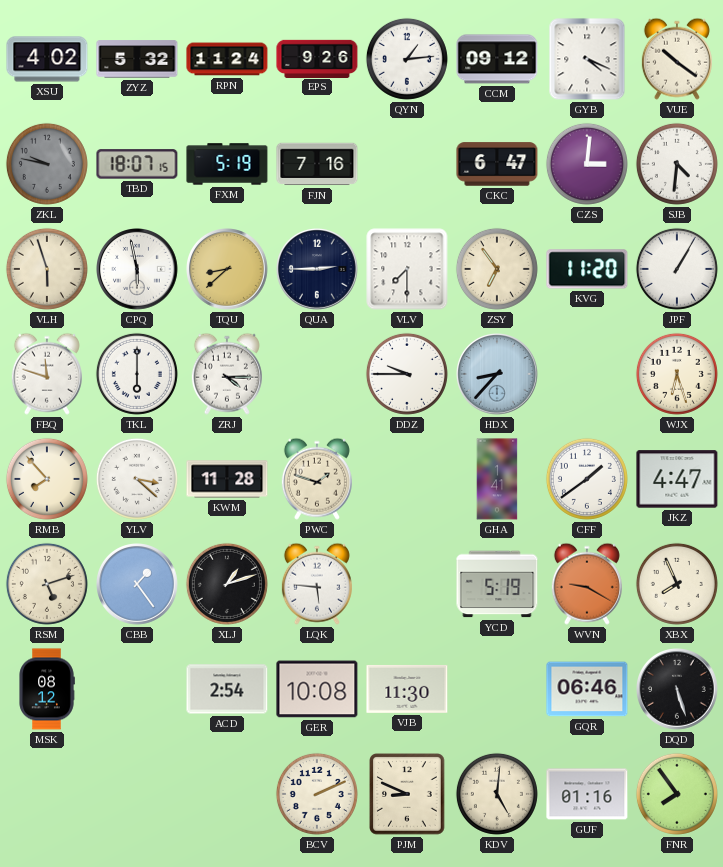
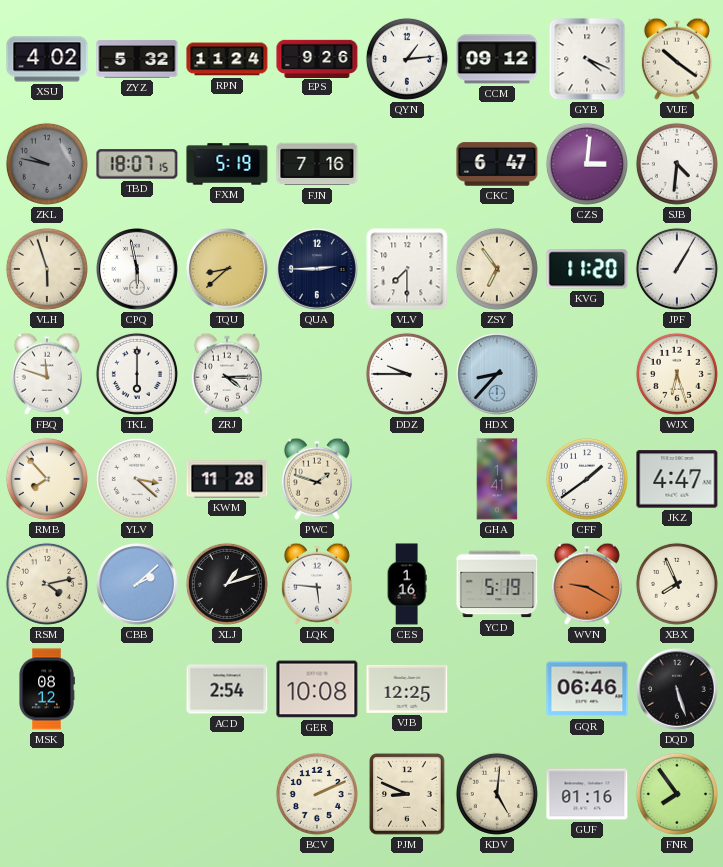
RSM: 5:12 -> 4:13
CBB: 1:24 -> 2:08
CES: none -> 1:16
VJB: 11:30 -> 12:25
